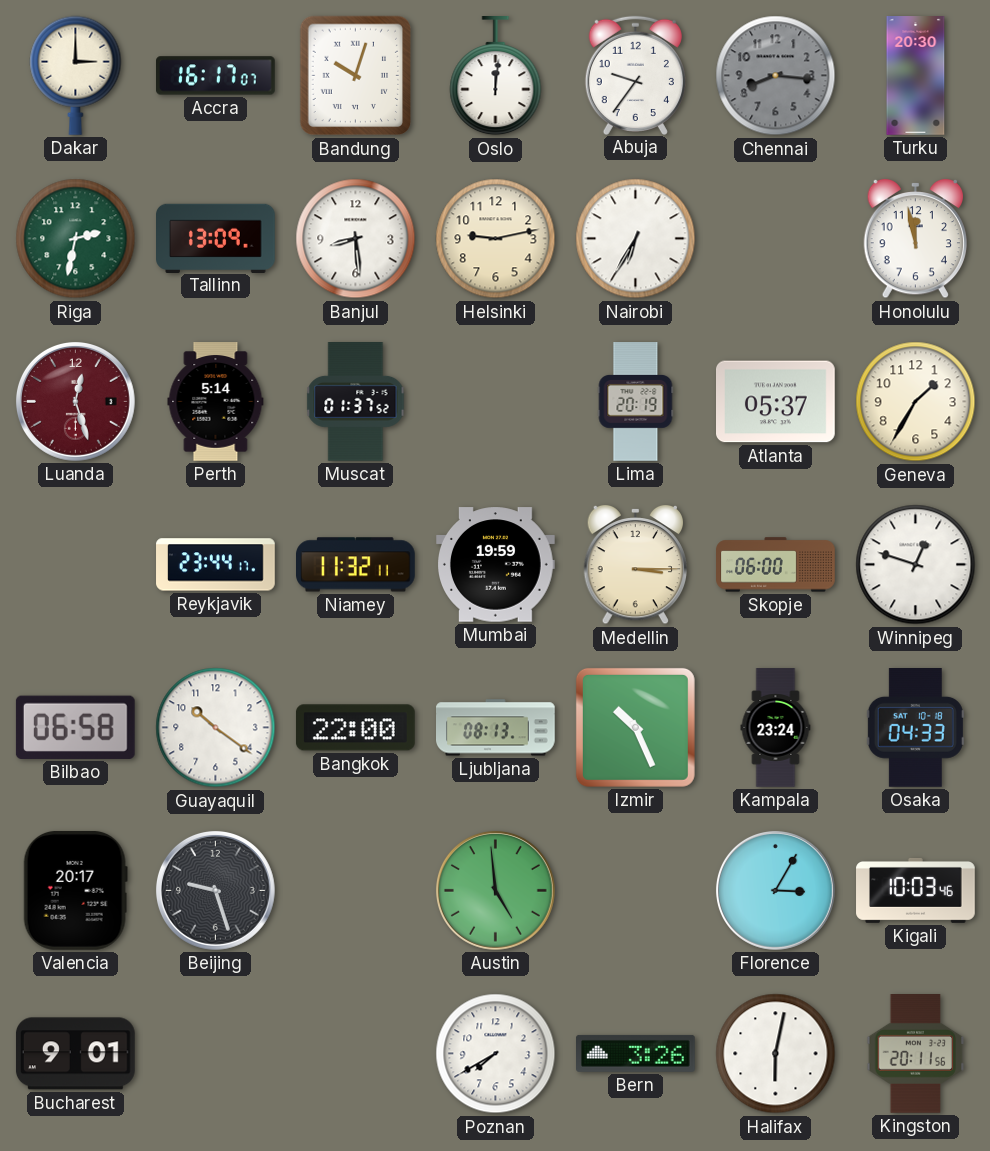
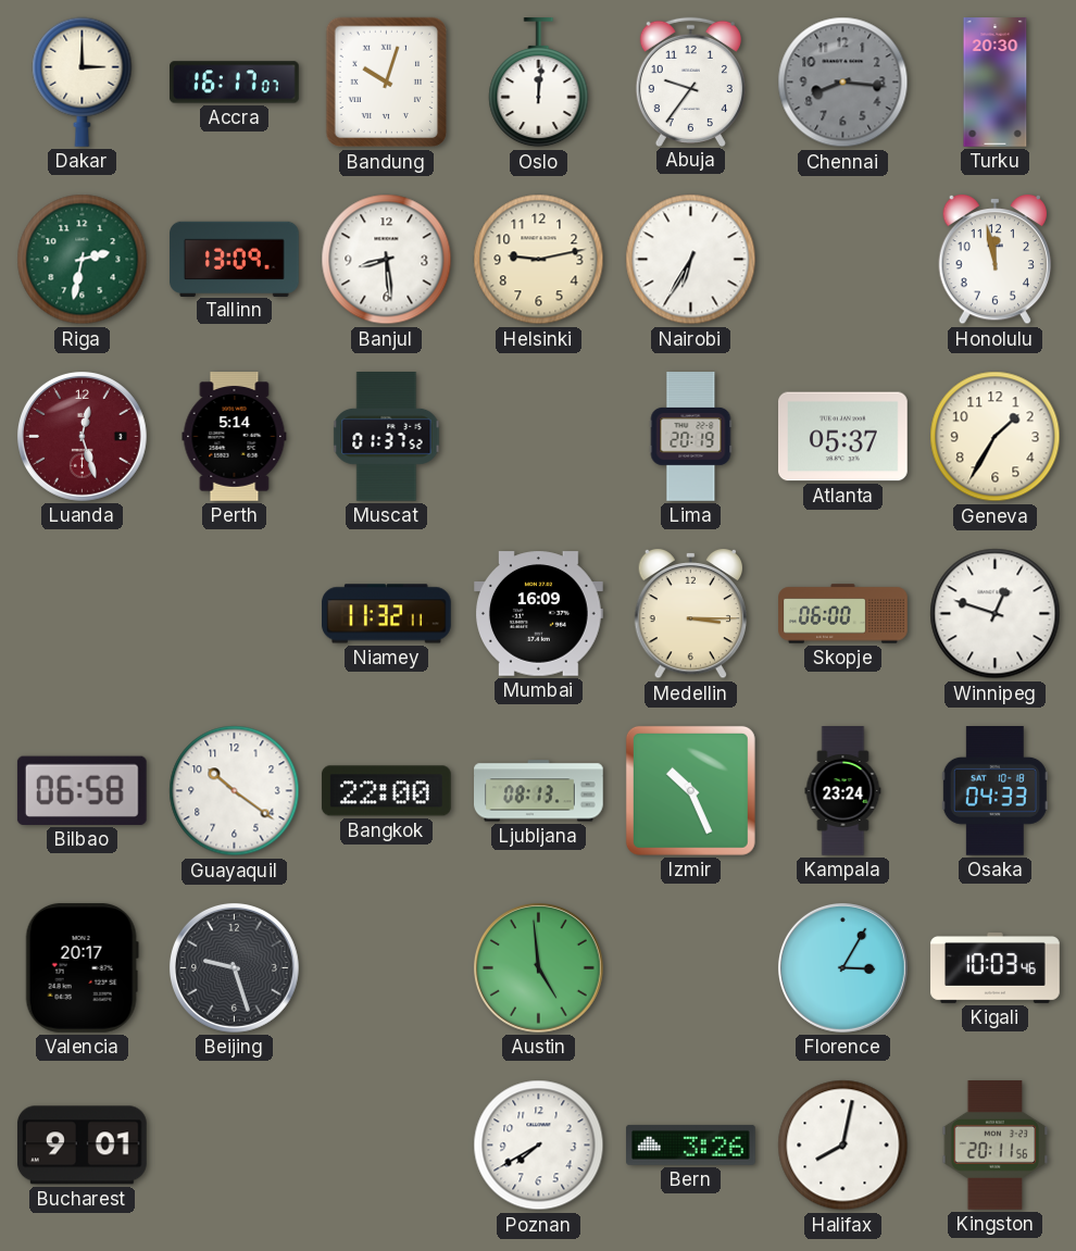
Reykjavik: 23:44 -> none
Mumbai: 19:59 -> 16:09
Halifax: 6:02 -> 8:02
